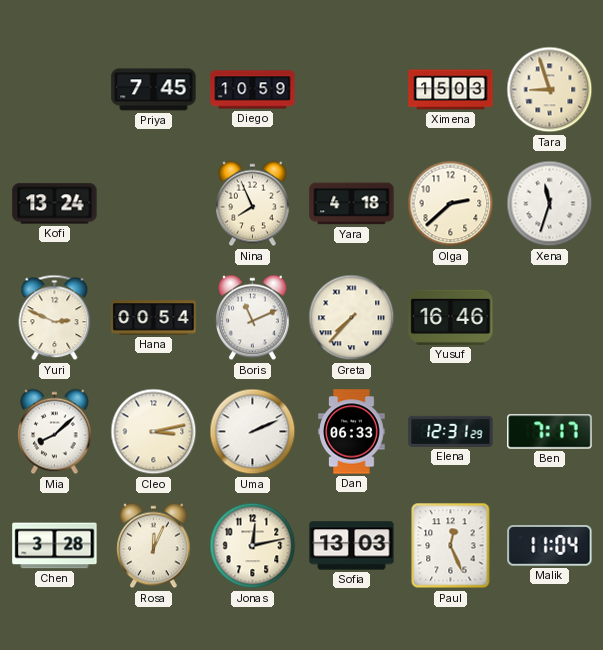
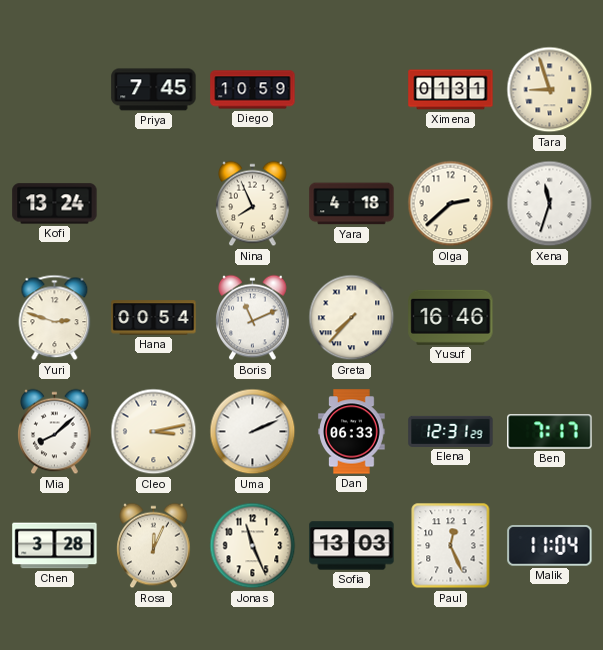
Ximena: 15:03 -> 01:31
Yuri: 2:49 -> 2:48
Jonas: 12:13 -> 11:26
